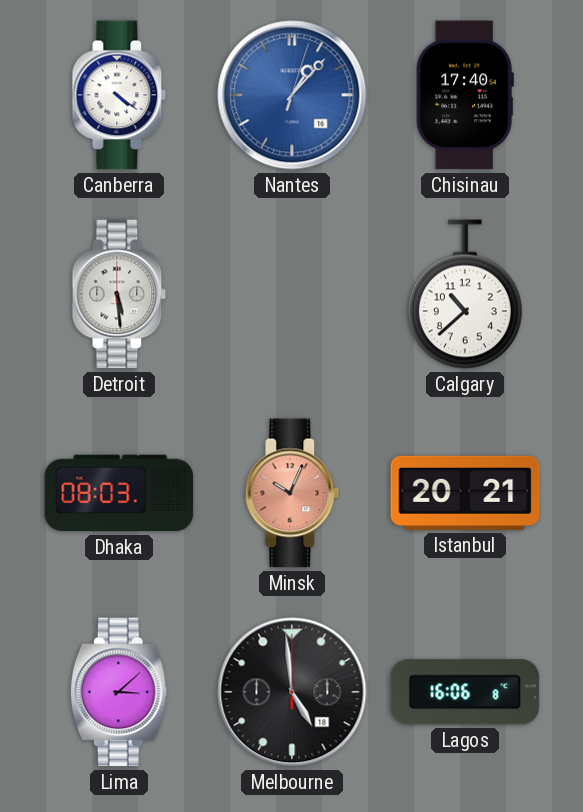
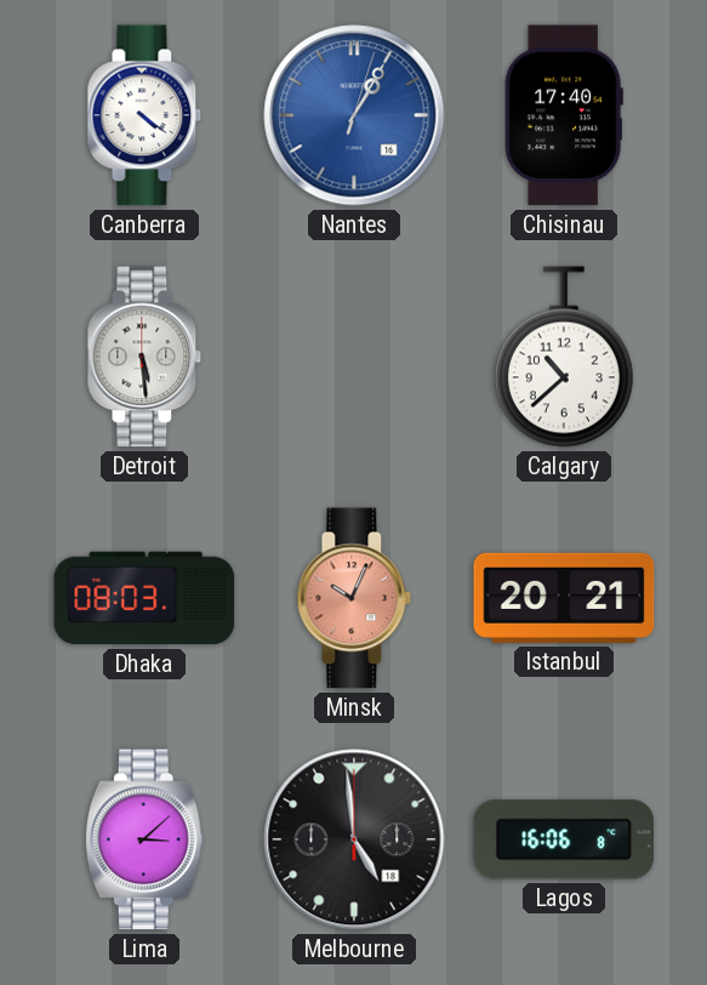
Nantes: 1:07 -> 1:05
